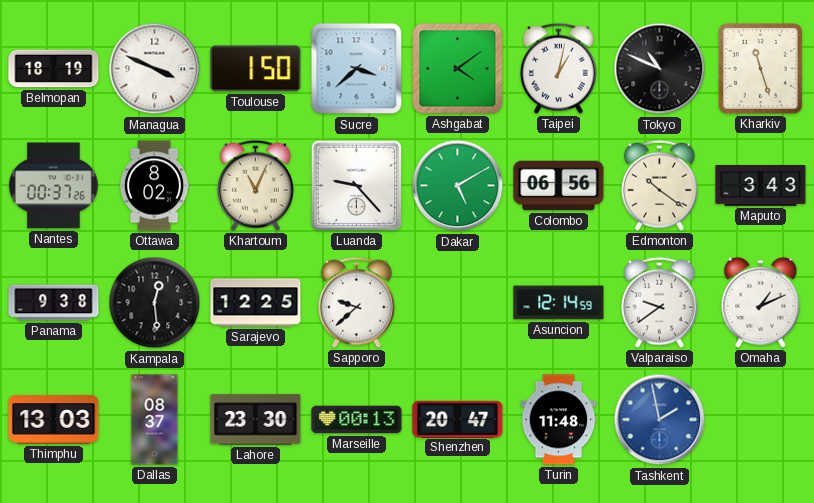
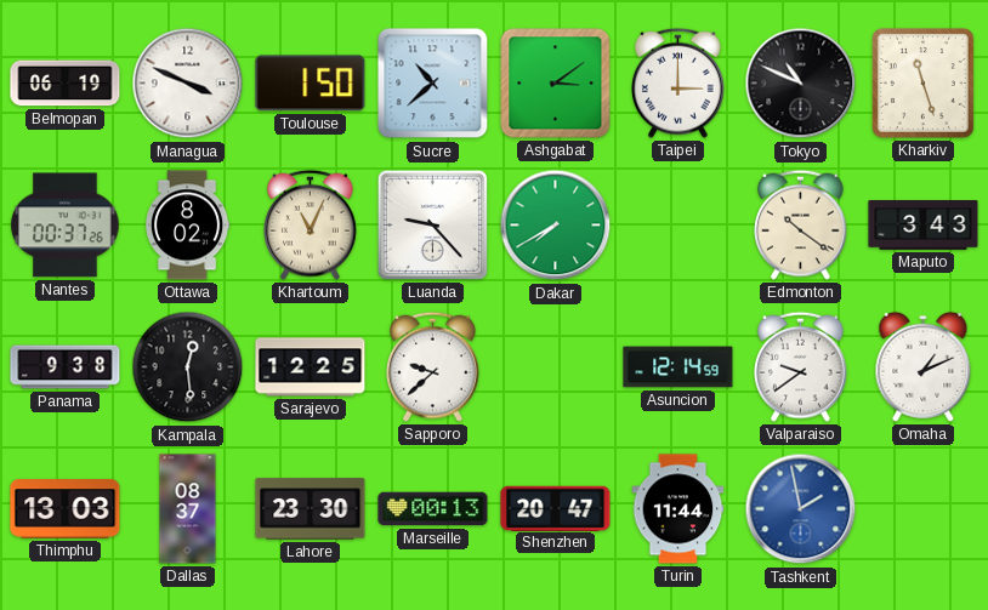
Belmopan: 18:19 -> 06:19
Sucre: 3:38 -> 10:38
Ashgabat: 4:09 -> 3:09
Taipei: 1:02 -> 3:00
Dakar: 5:10 -> 7:40
Colombo: 06:56 -> none
Turin: 11:48 -> 11:44
